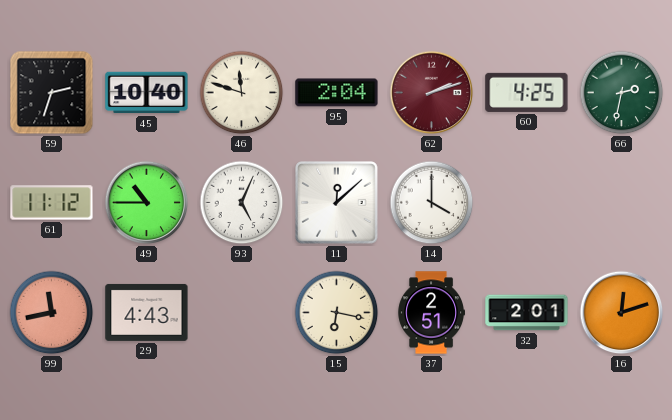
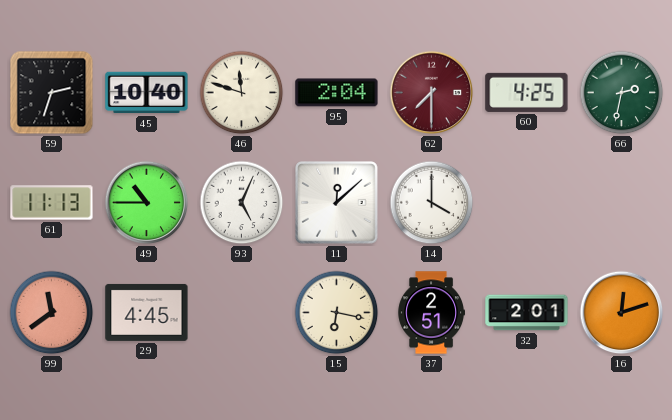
62: 2:12 -> 7:30
61: 11:12 -> 11:13
99: 11:43 -> 11:39
29: 4:43 -> 4:45
